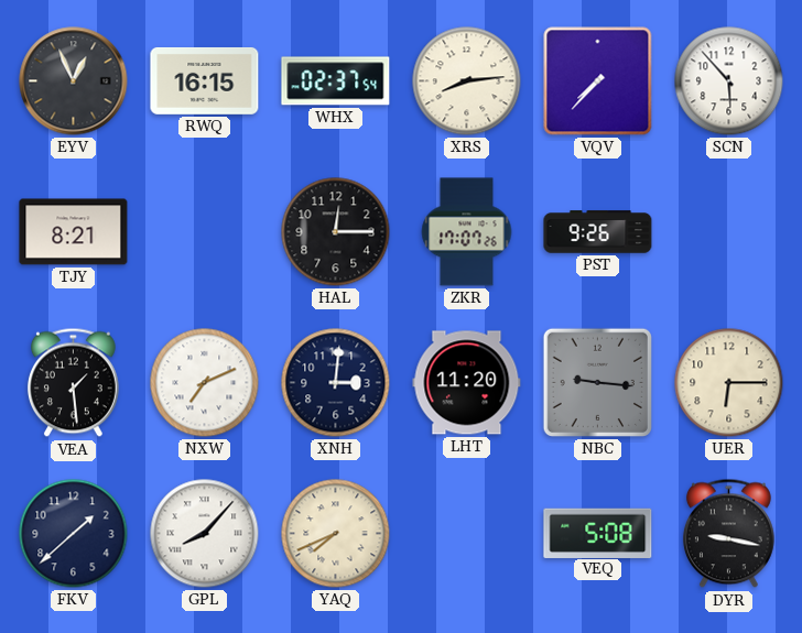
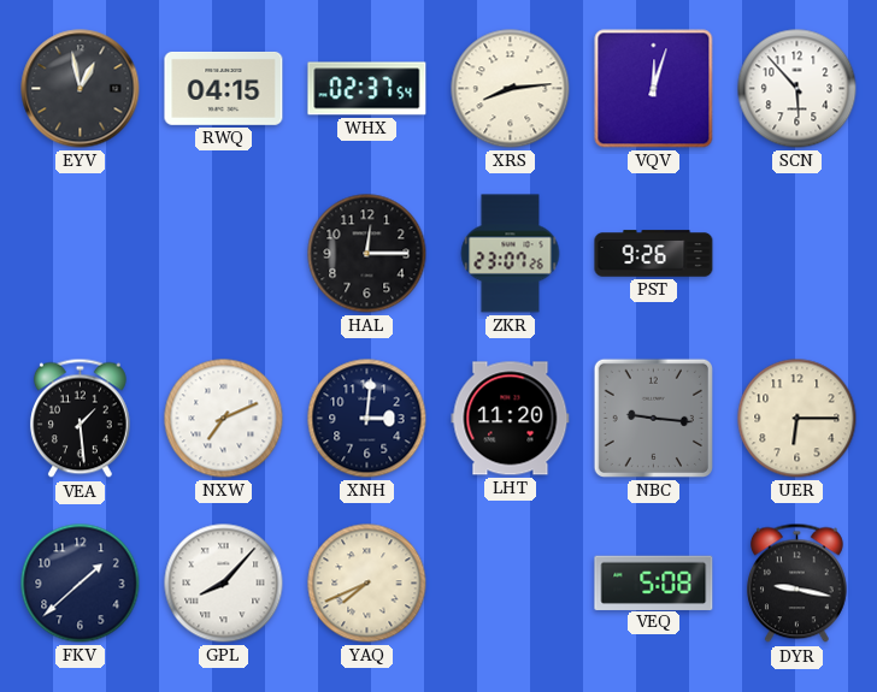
EYV: 12:56 -> 12:58
RWQ: 16:15 -> 04:15
VQV: 7:37 -> 12:03
TJY: 8:21 -> none
ZKR: 17:07 -> 23:07
